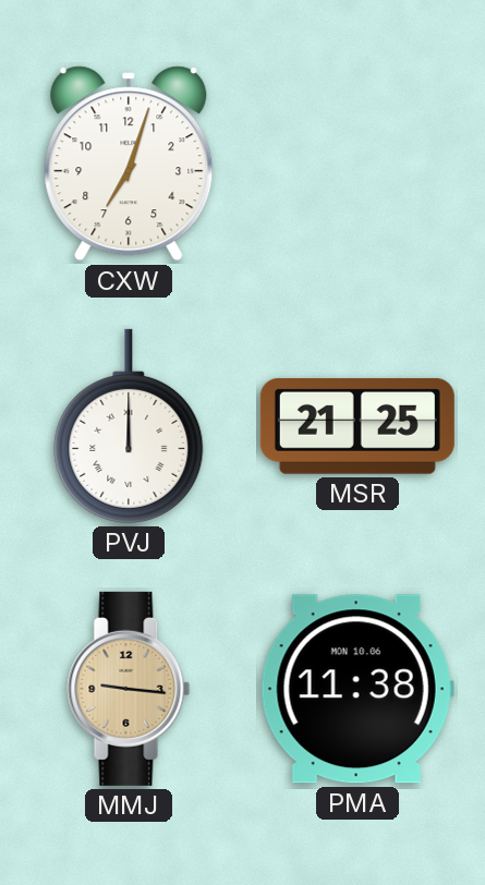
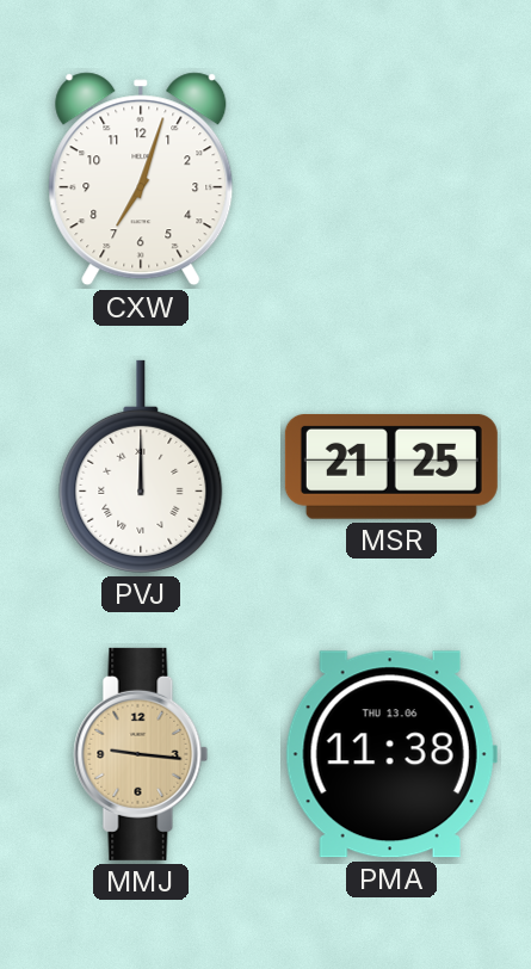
PMA date: MON 10.06 -> THU 13.06
